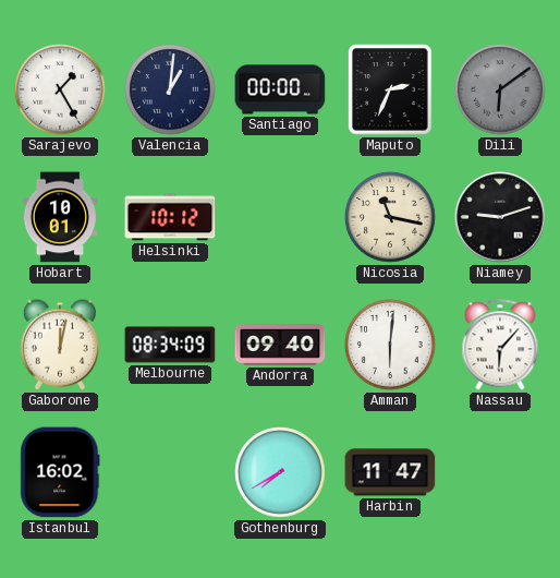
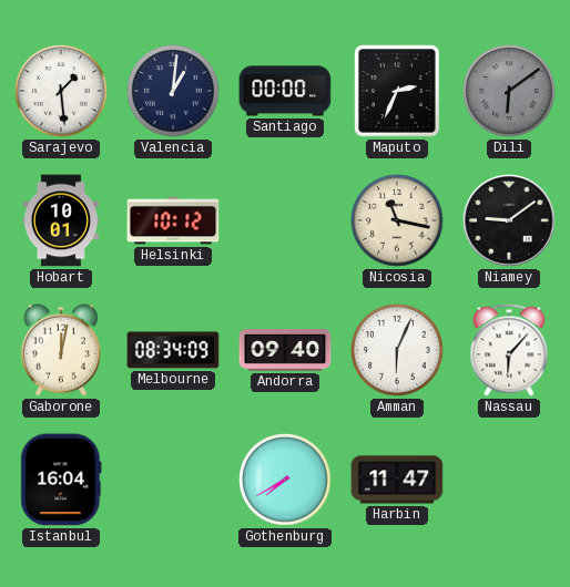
Sarajevo: 1:25 -> 1:29
Niamey: 9:12 -> 9:09
Amman: 6:01 -> 6:04
Istanbul: 16:02 -> 16:04
